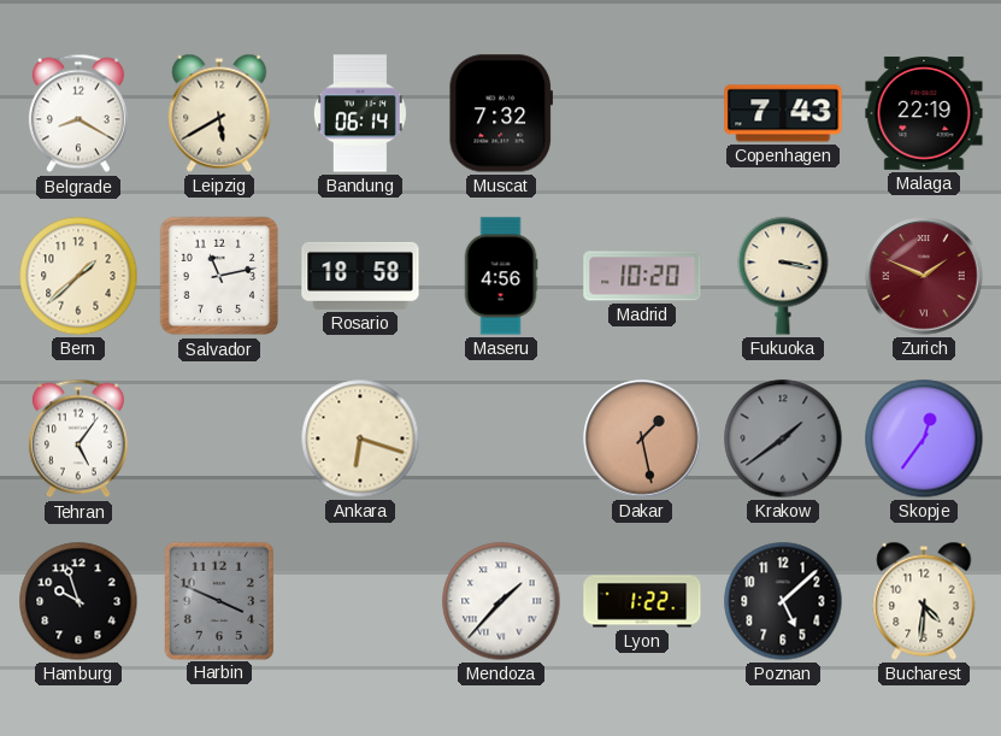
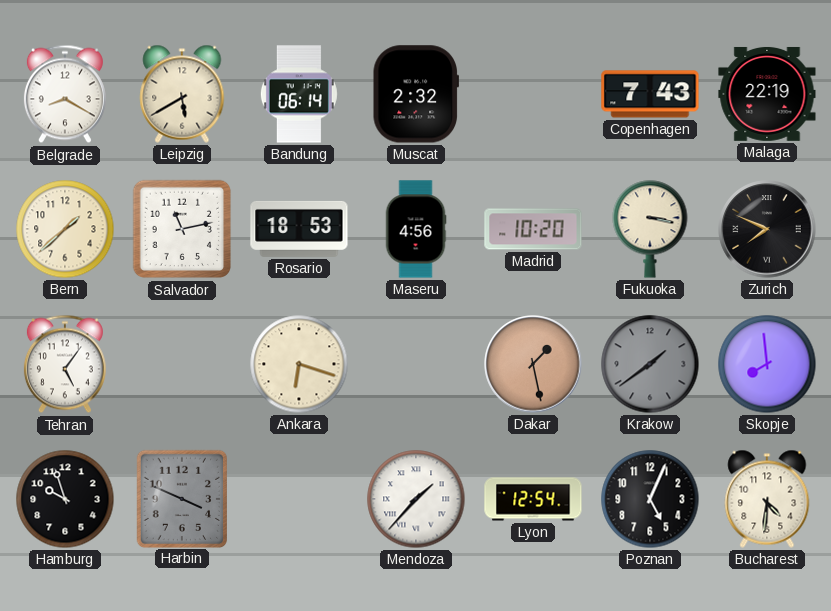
Muscat: 7:32 -> 2:32
Rosario: 18:58 -> 18:53
Zurich: 1:49 -> 7:49
Zurich dial: burgundy -> black
Skopje: 12:36 -> 7:59
Lyon: 1:22 -> 12:54
Poznan: 5:08 -> 5:04
